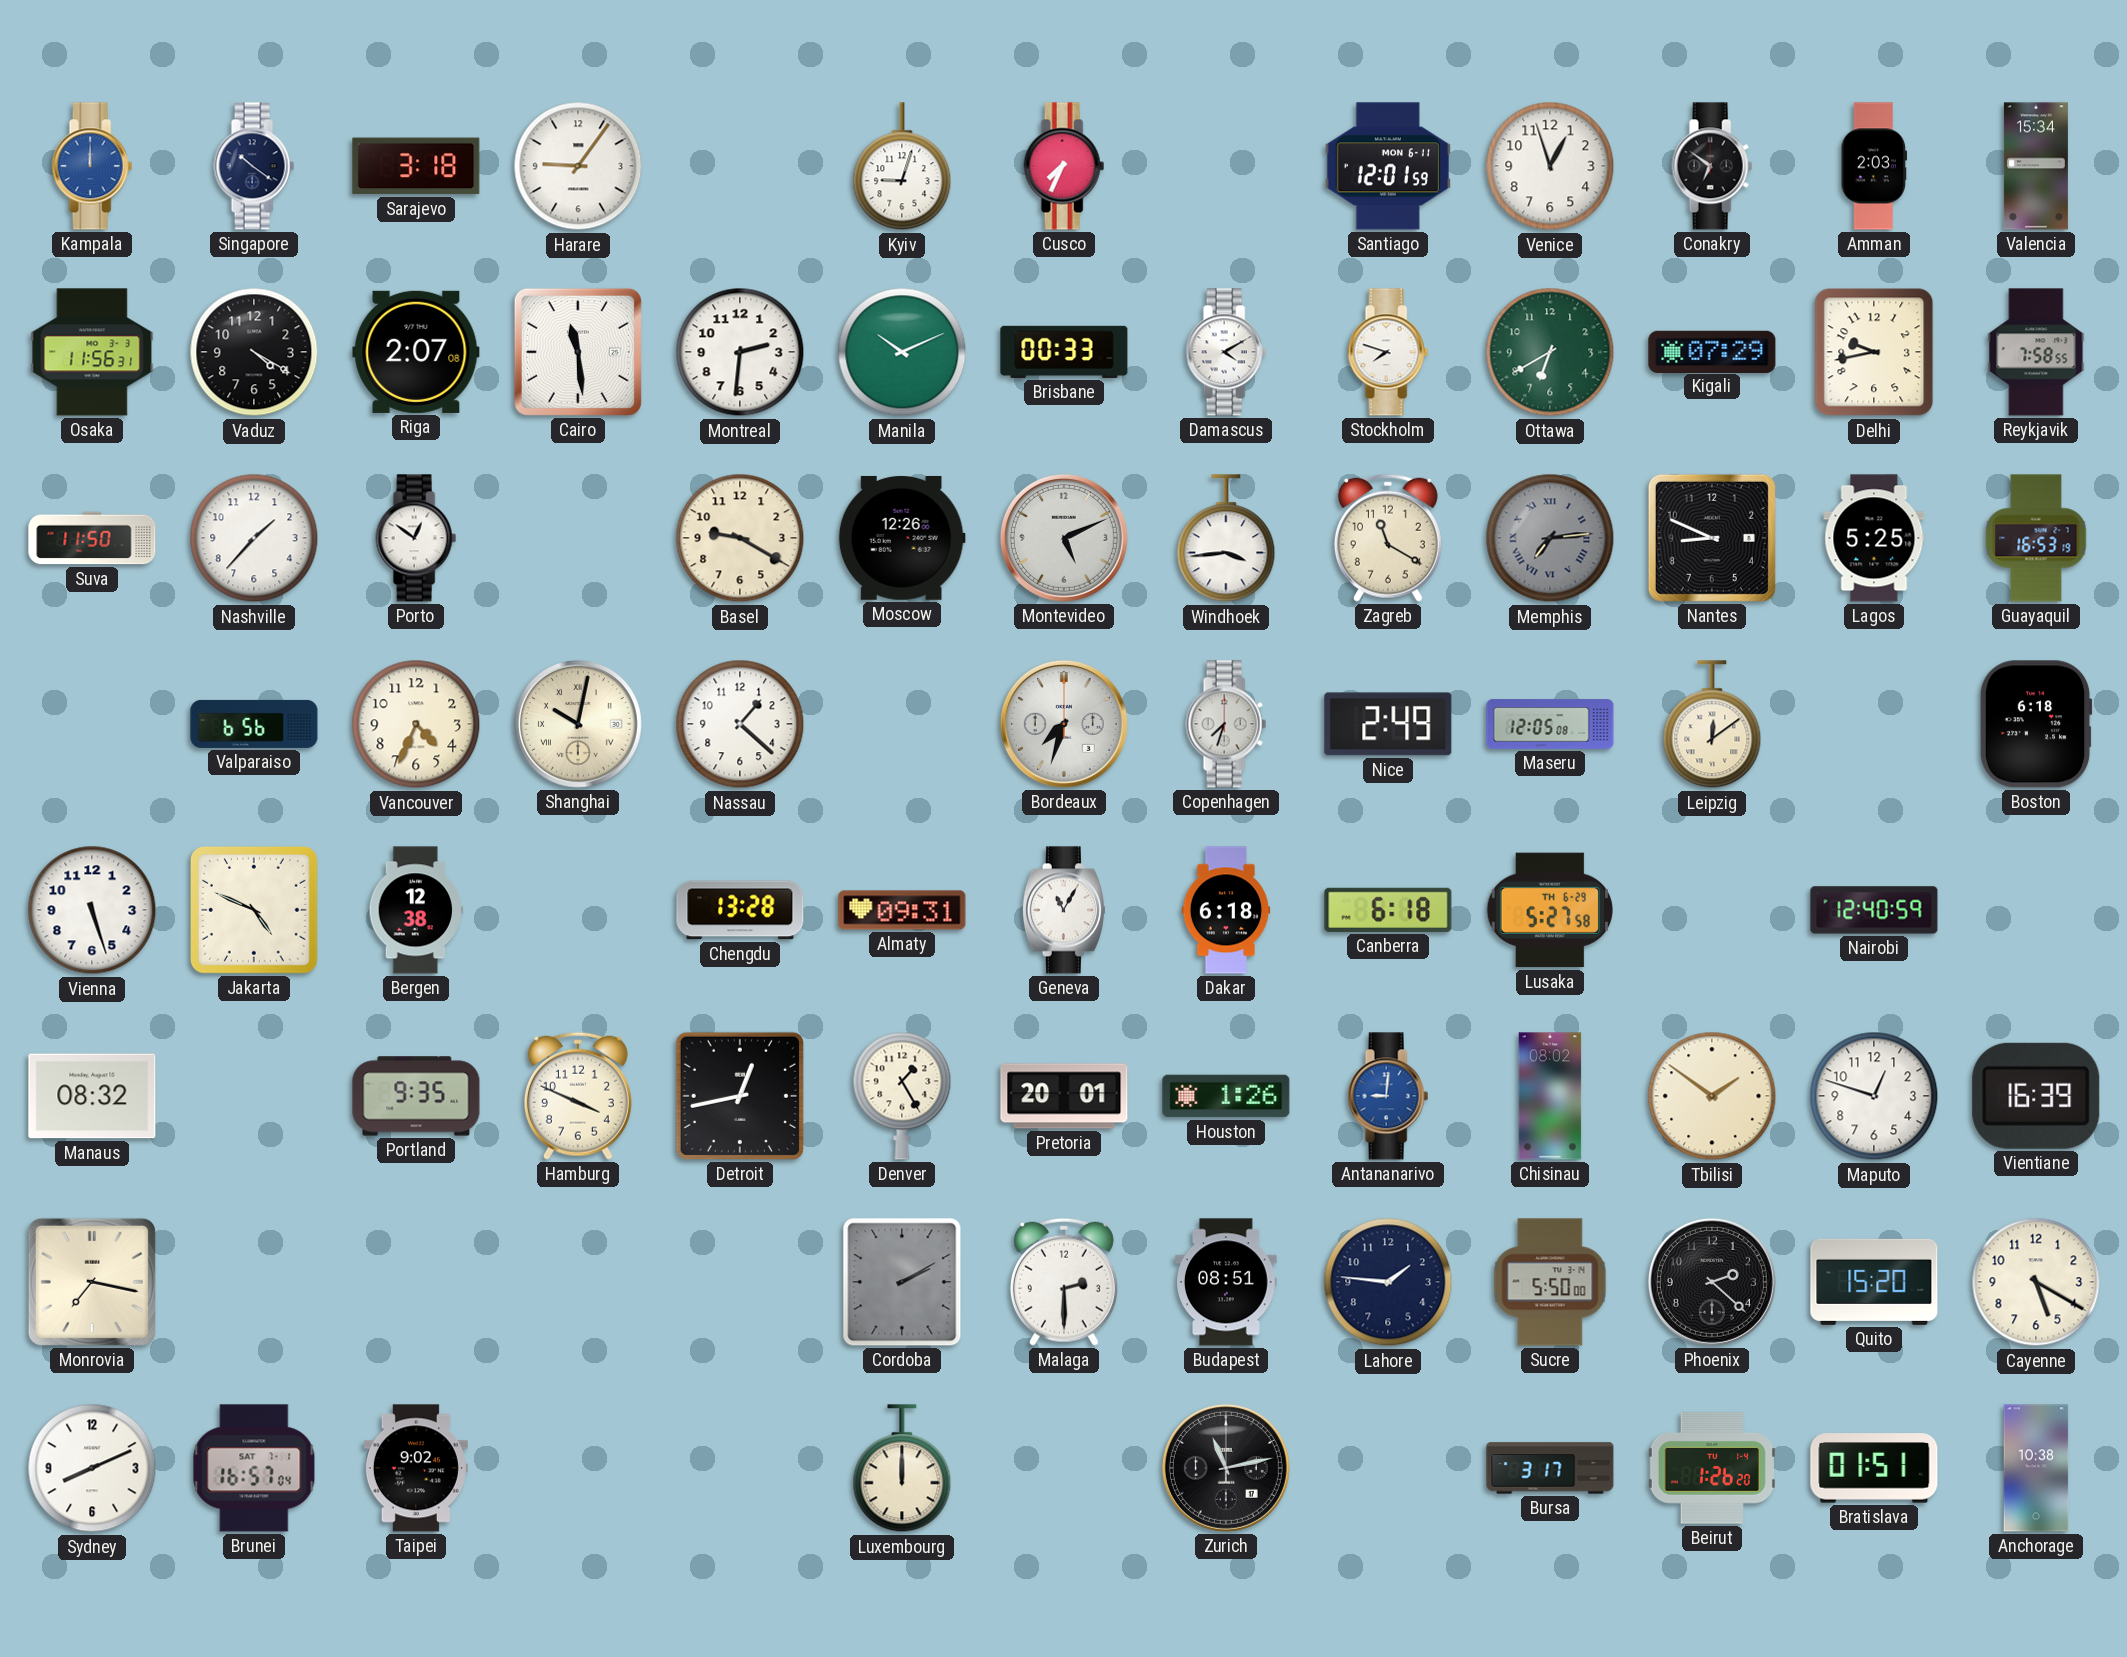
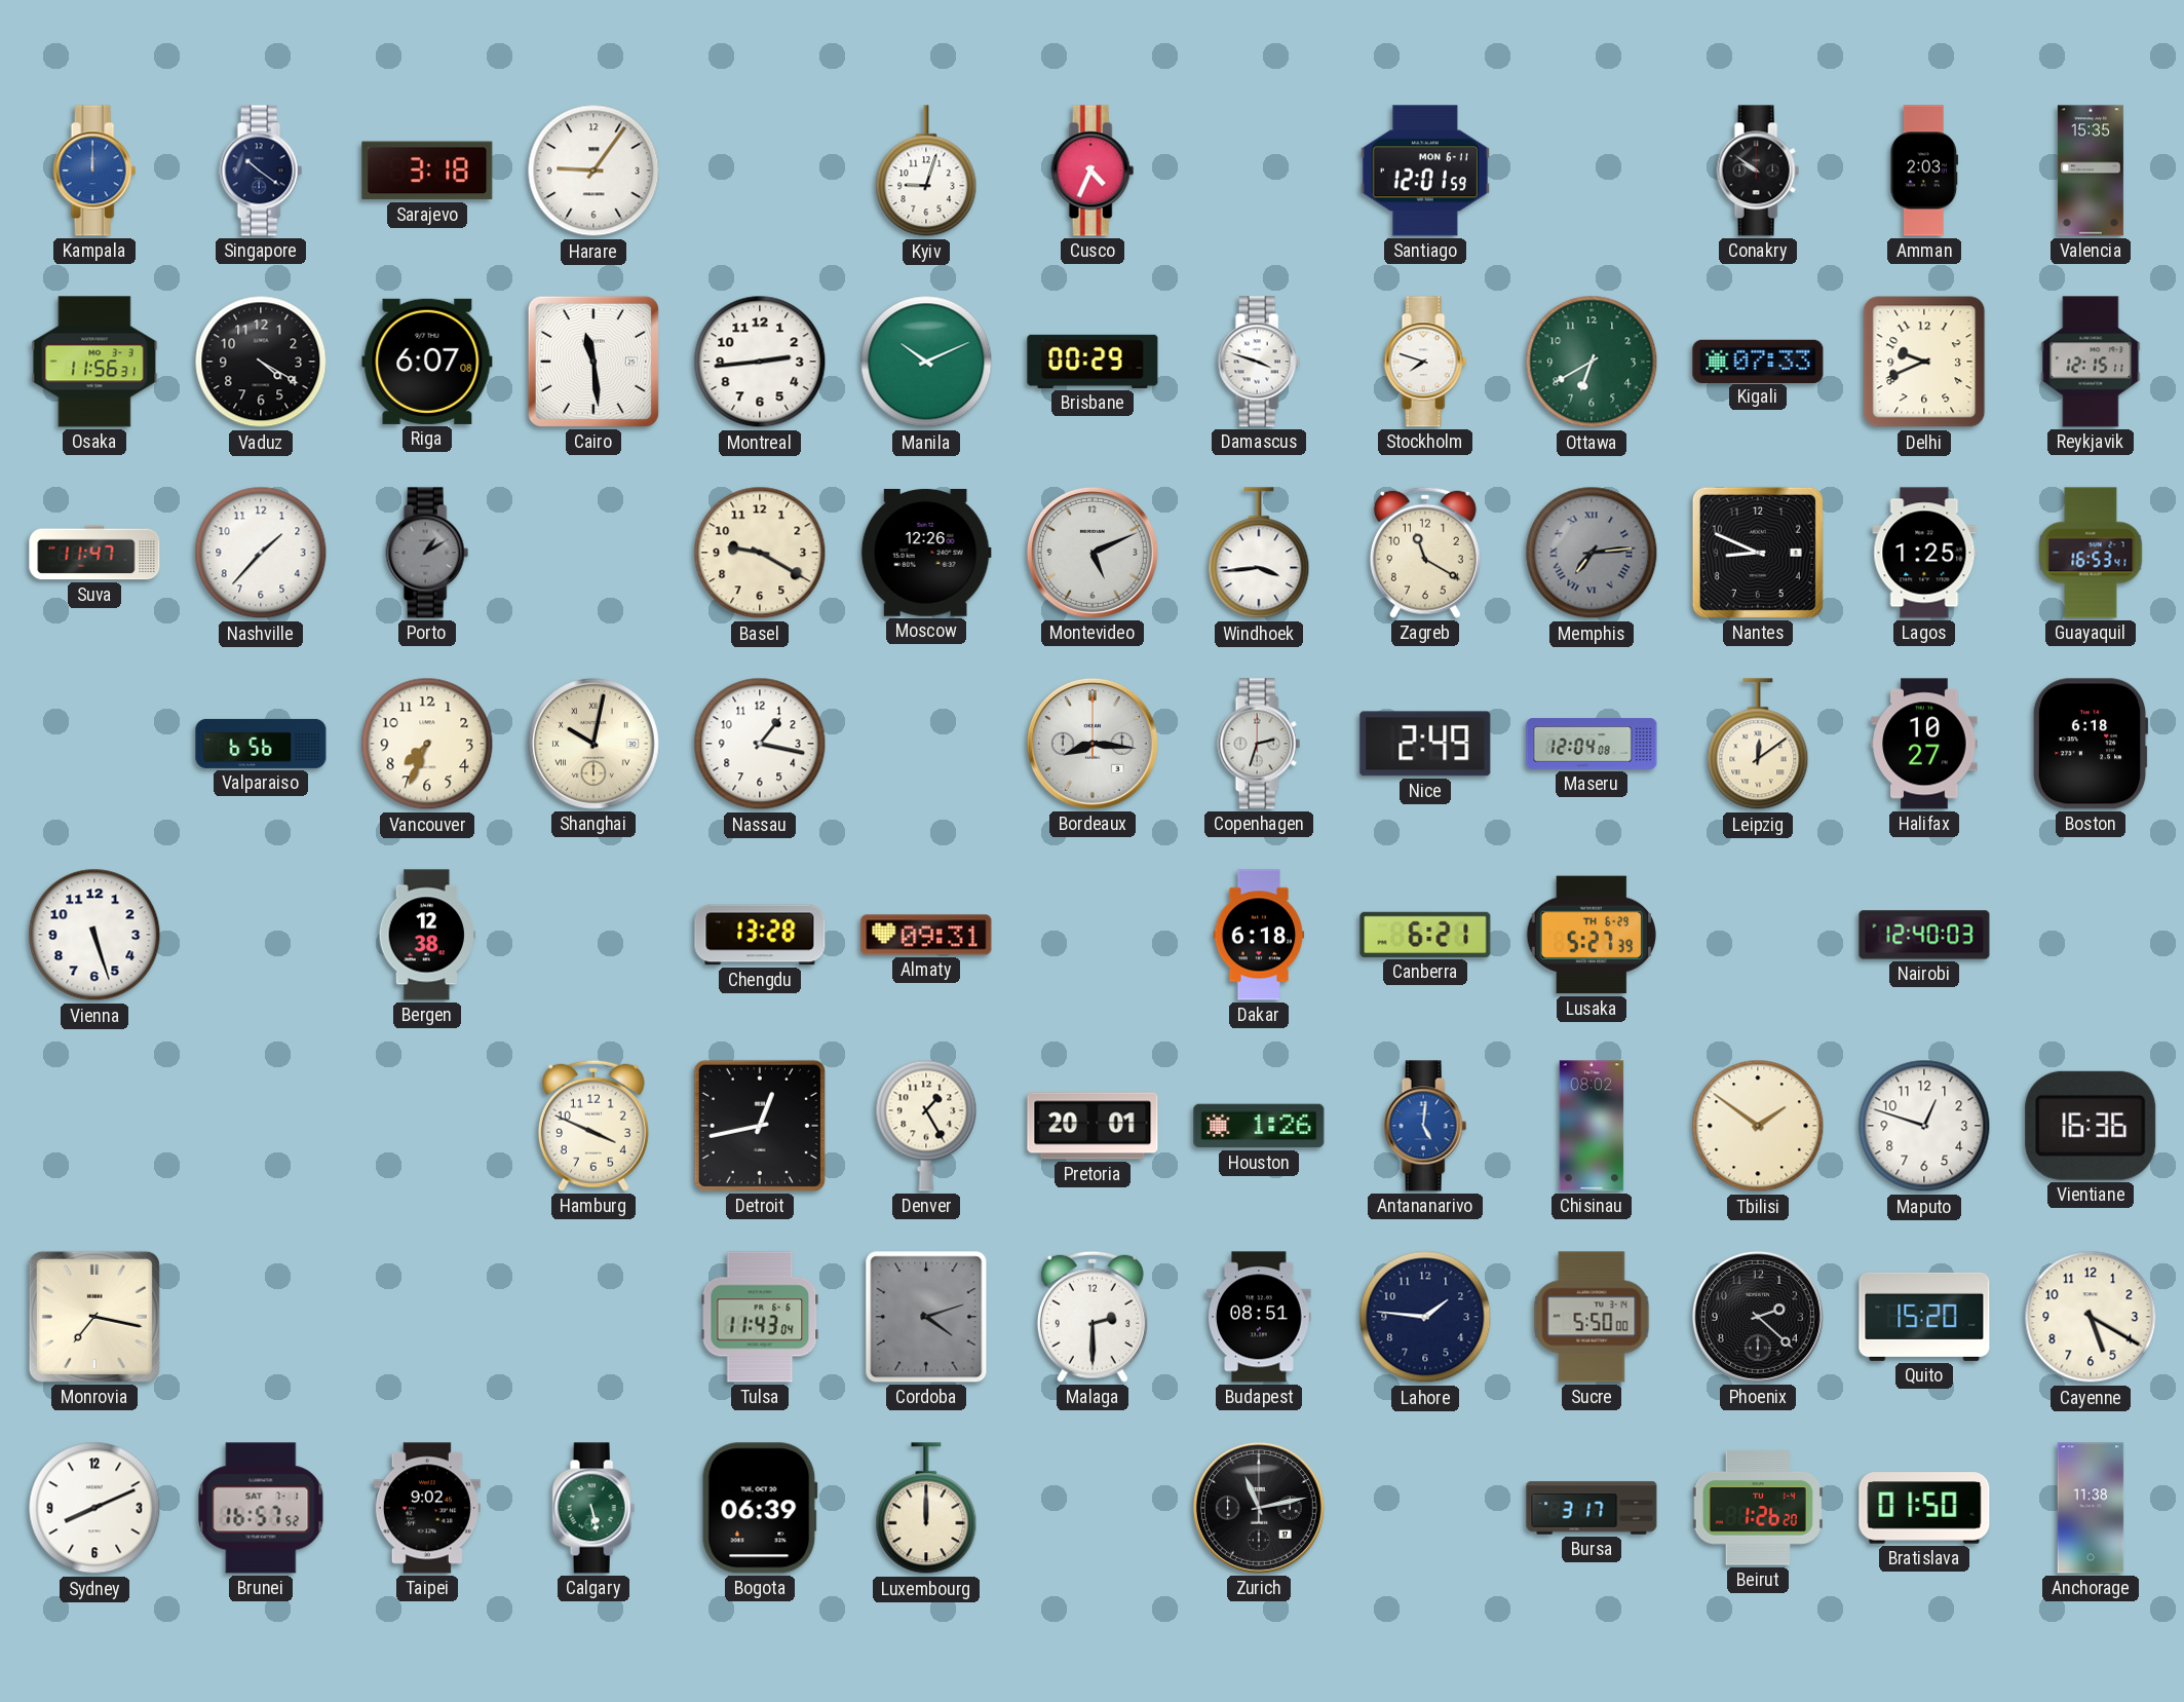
Cusco: 7:34 -> 4:34
Venice: 12:57 -> none
Conakry: 6:51 -> 9:51
Valencia: 15:34 -> 15:35
Riga: 2:07 -> 6:07
Montreal: 2:31 -> 2:44
Brisbane: 00:33 -> 00:29
Damascus: 4:10 -> 3:48
Kigali: 07:29 -> 07:33
Delhi: 9:43 -> 9:41
Reykjavik: 7:58 -> 12:15
Suva: 11:50 -> 11:47
Porto: 12:51 -> 1:10
Porto dial: white -> grey
Lagos: 5:25 -> 1:25
Guayaquil: 16:53:19 -> 16:53:41
Vancouver: 4:34 -> 7:34
Nassau: 1:22 -> 1:17
Bordeaux: 7:33 -> 8:16
Copenhagen: 7:33 -> 2:33
Maseru: 12:05 -> 12:04
Halifax: none -> 10:27
Jakarta: 4:49 -> none
Geneva: 11:05 -> none
Canberra: 6:18 -> 6:21
Lusaka: 5:27:58 -> 5:27:39
Nairobi: 12:40:59 -> 12:40:03
Manaus: 08:32 -> none
Portland: 9:35 -> none
Antananarivo: 9:01 -> 5:01
Vientiane: 16:39 -> 16:36
Tulsa: none -> 11:43
Cordoba: 2:10 -> 4:12
Brunei: 16:57:04 -> 16:57:52
Calgary: none -> 5:28
Bogota: none -> 06:39
Bratislava: 01:51 -> 01:50
Anchorage: 10:38 -> 11:38
